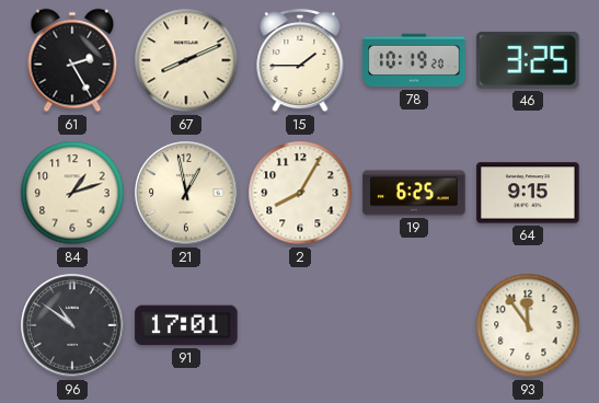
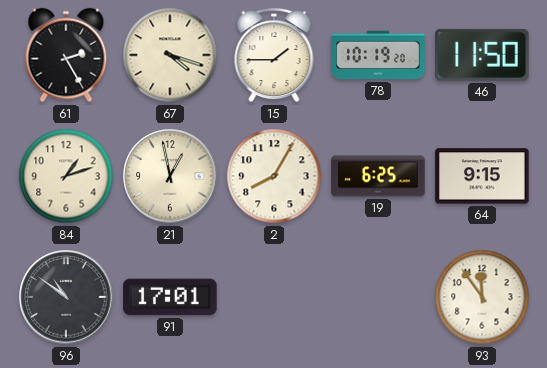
67: 8:11 -> 4:18
46: 3:25 -> 11:50
